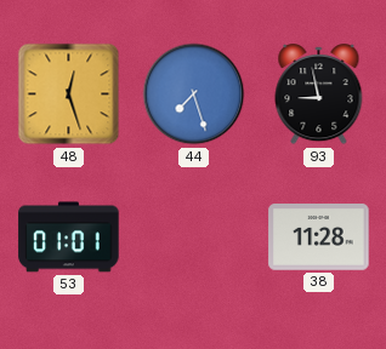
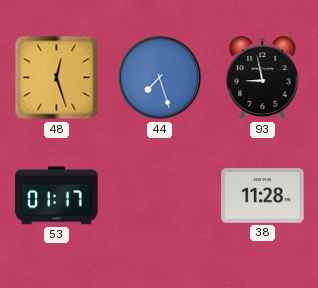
53: 01:01 -> 01:17
